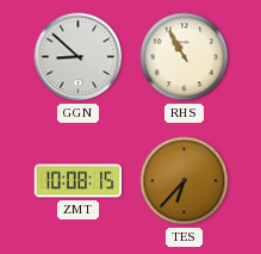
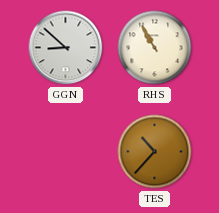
ZMT: 10:08 -> none
TES: 6:37 -> 10:37
